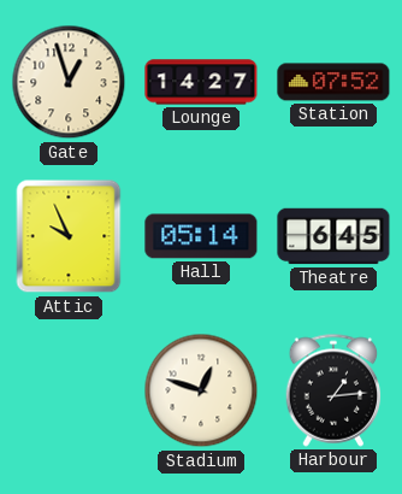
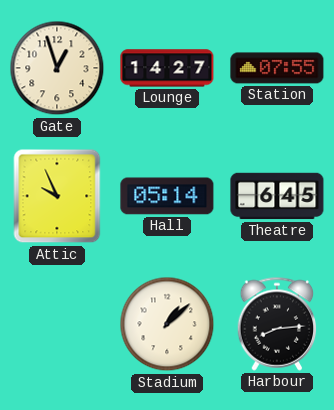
Station: 07:52 -> 07:55
Stadium: 12:48 -> 1:08
Harbour: 1:14 -> 8:14
